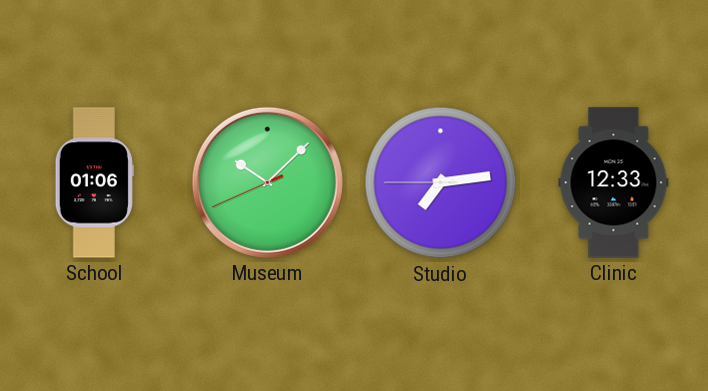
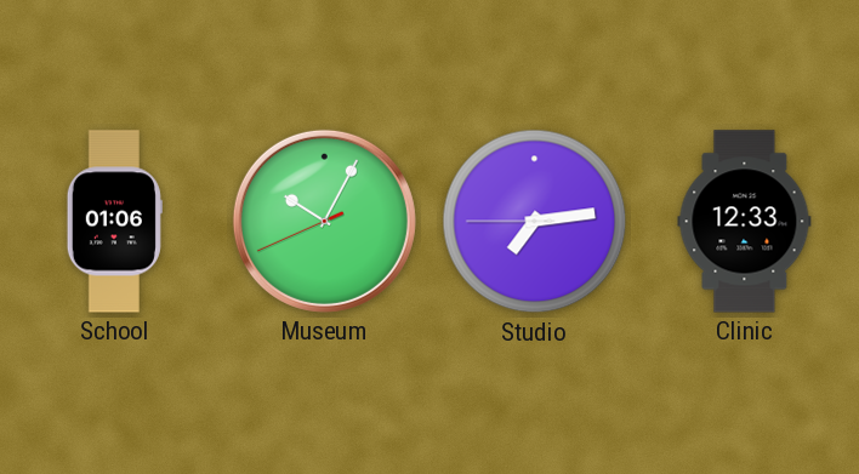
Museum: 10:07 -> 10:04
